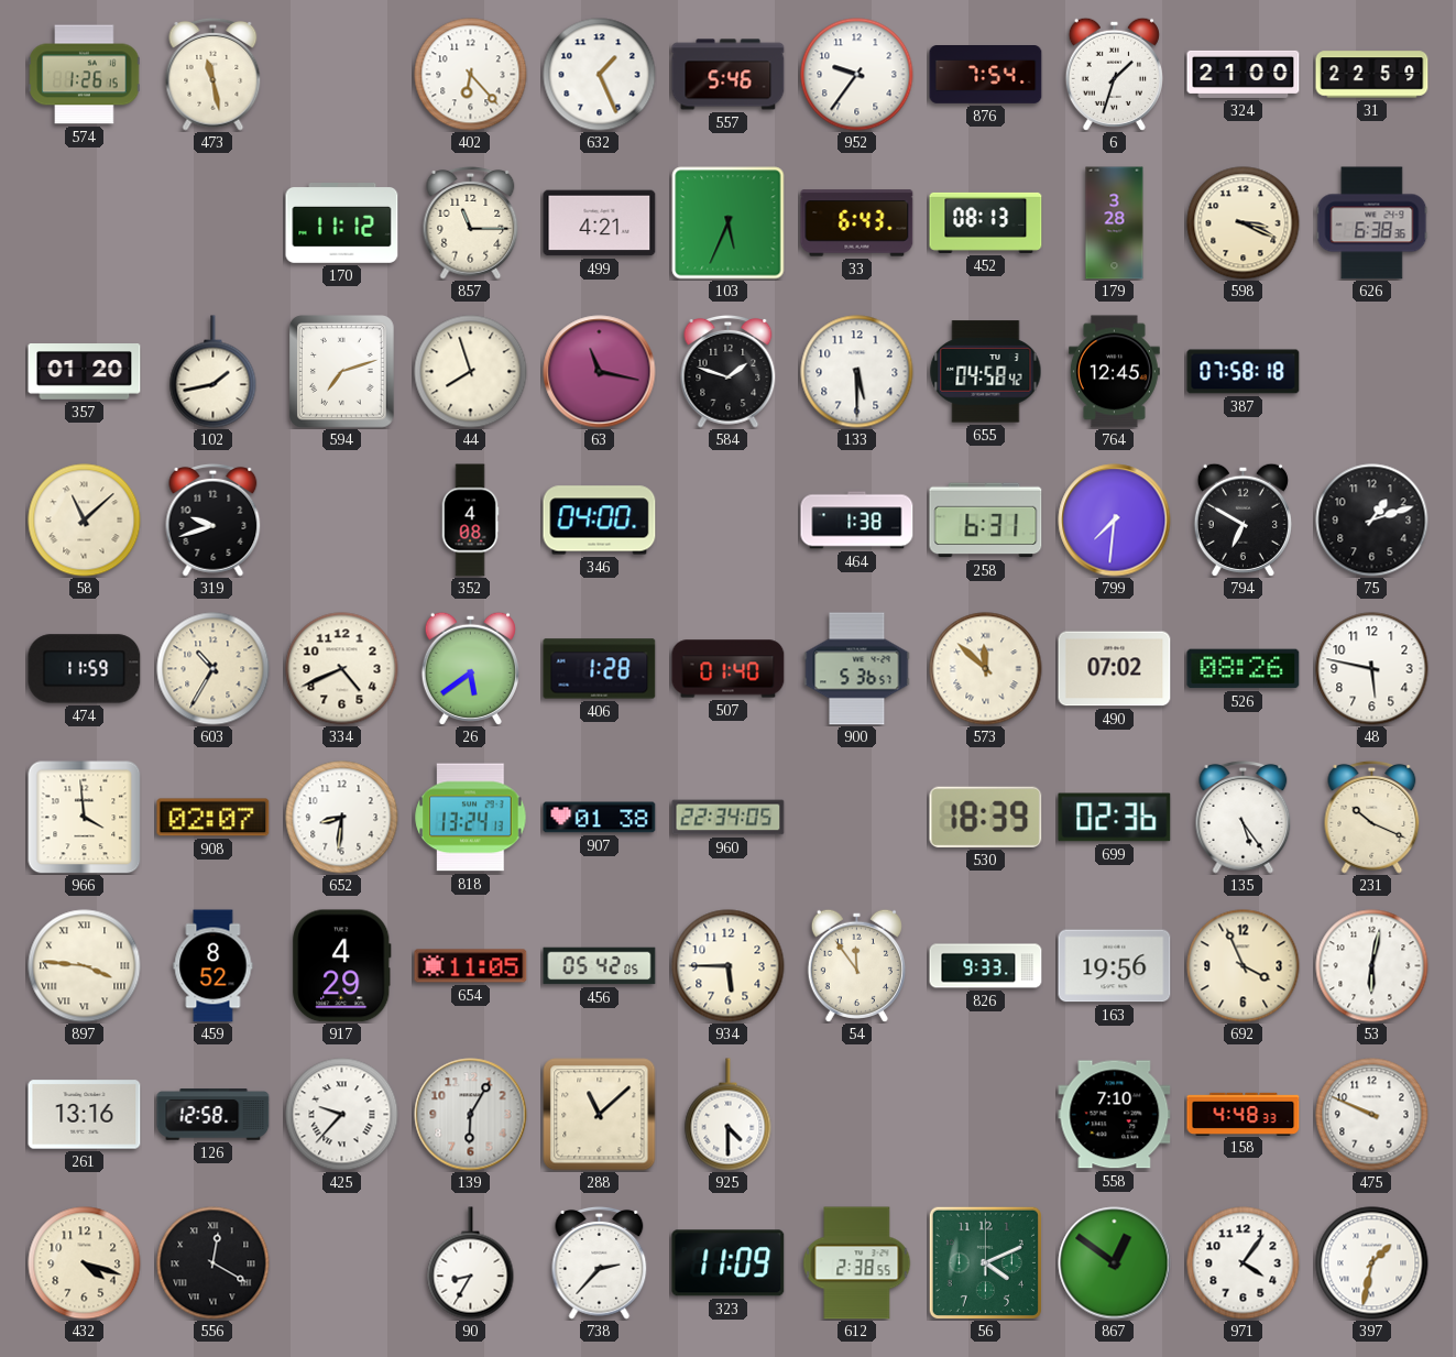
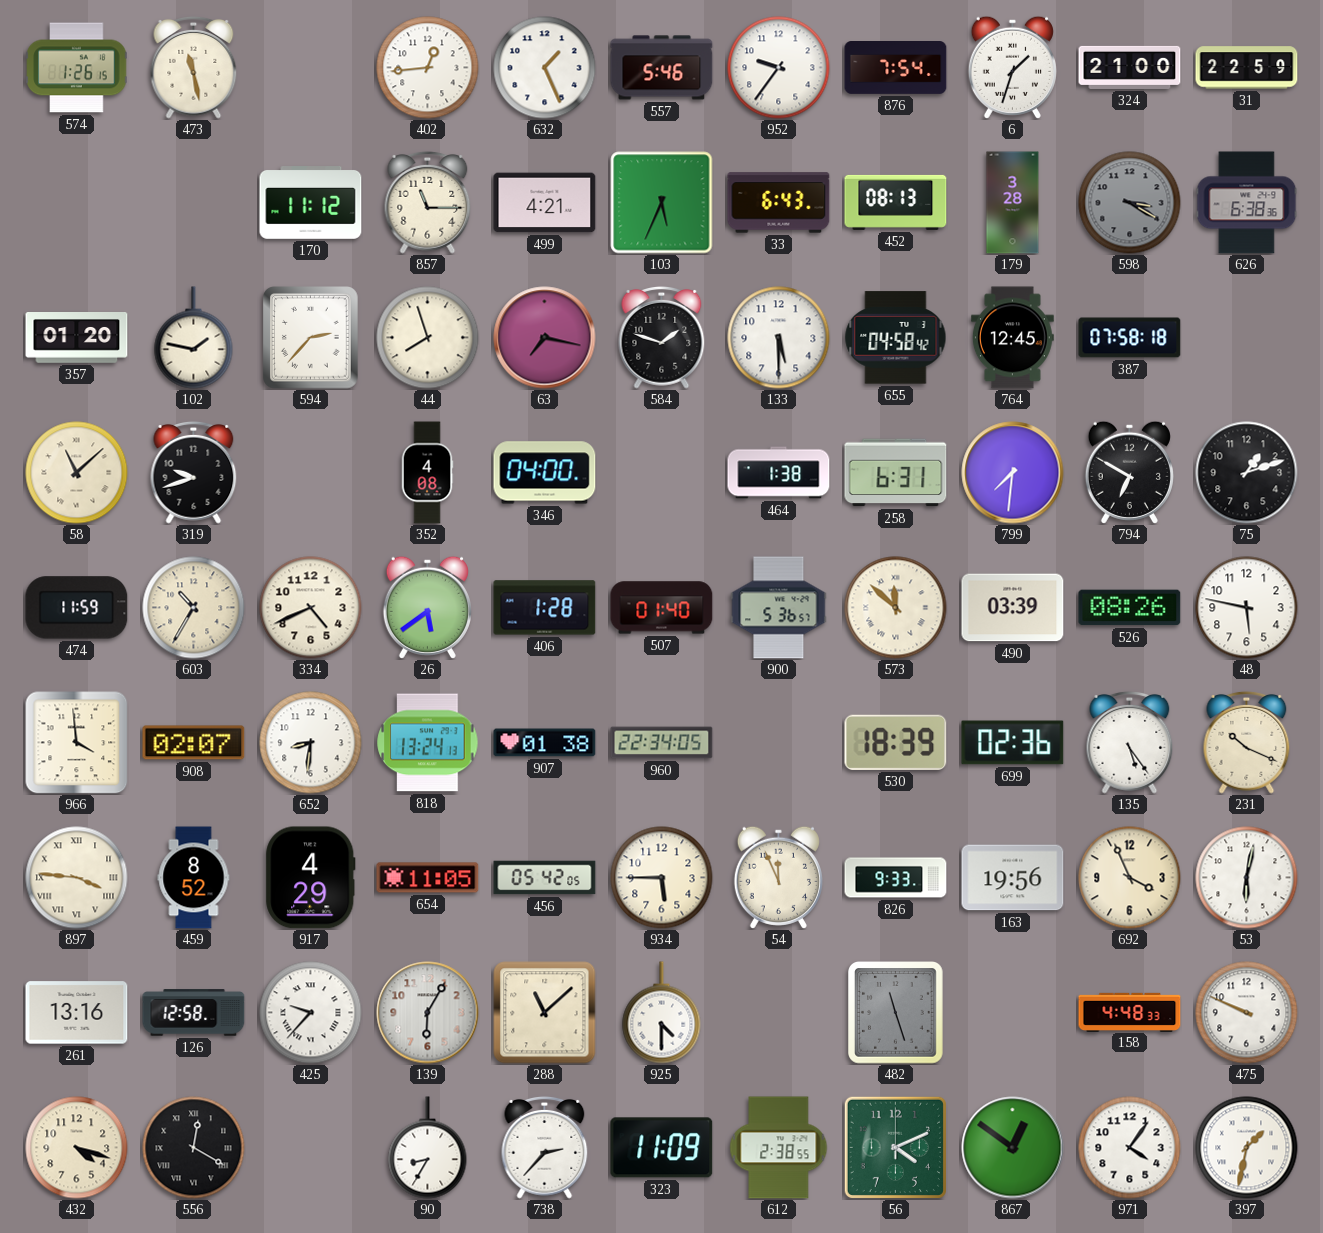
402: 6:23 -> 12:44
598: 3:19 -> 3:20
598 dial: cream -> grey
102: 1:43 -> 1:47
594: 7:12 -> 2:37
63: 11:17 -> 7:17
490: 07:02 -> 03:39
54: 11:54 -> 11:56
482: none -> 11:27
558: 7:10 -> none
